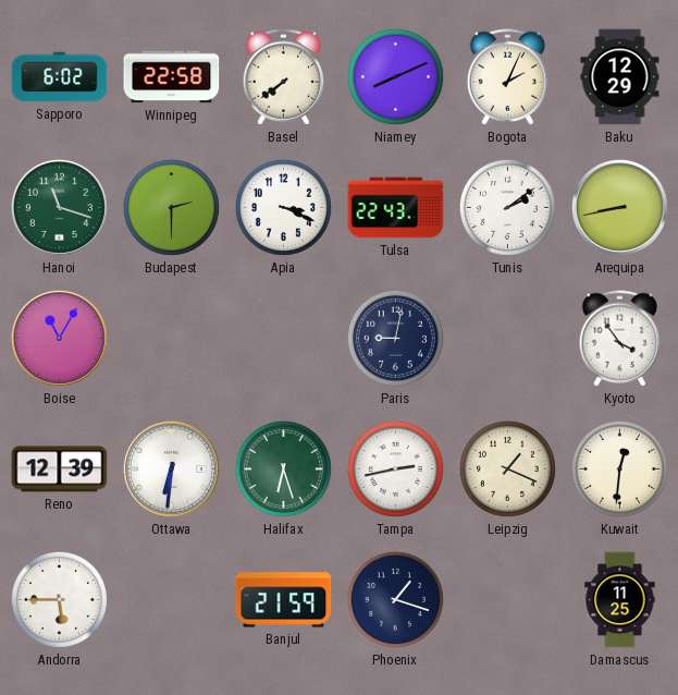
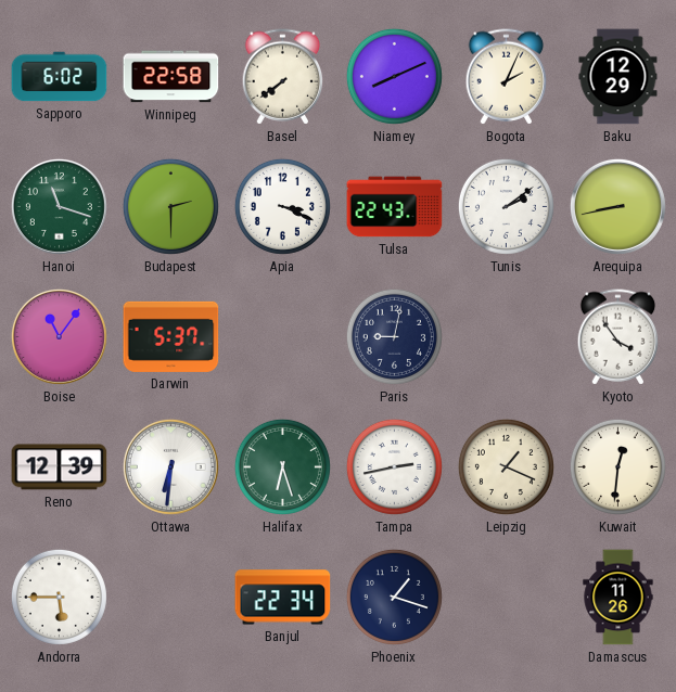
Boise: 11:05 -> 11:06
Darwin: none -> 5:37
Banjul: 21:59 -> 22:34
Damascus: 11:25 -> 11:26
